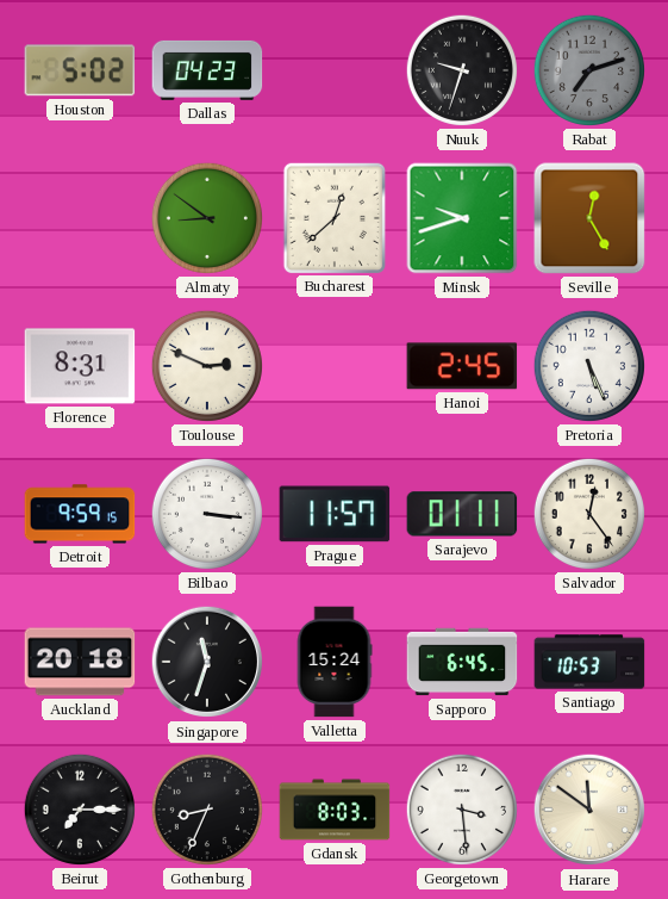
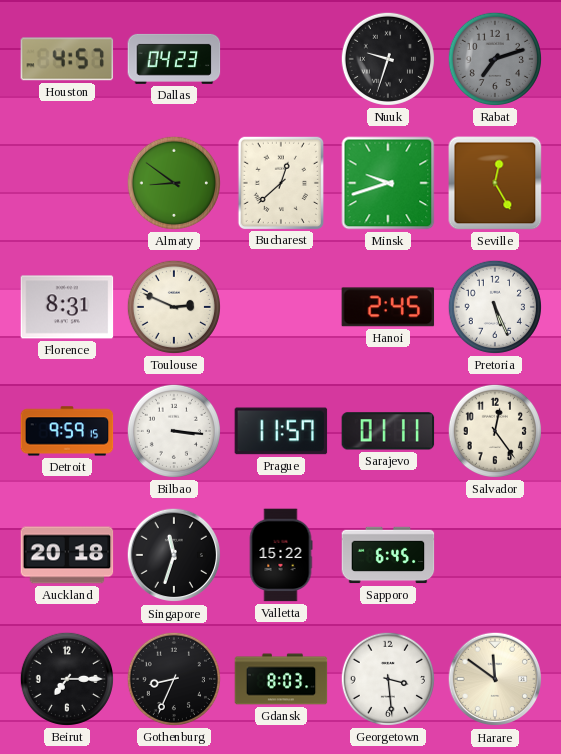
Houston: 5:02 -> 4:57
Valletta: 15:24 -> 15:22
Santiago: 10:53 -> none
